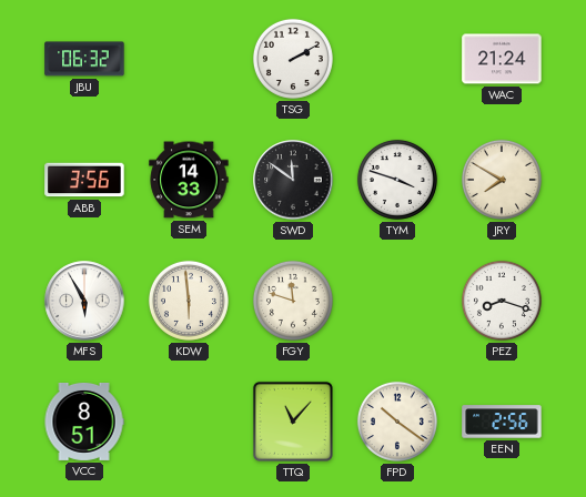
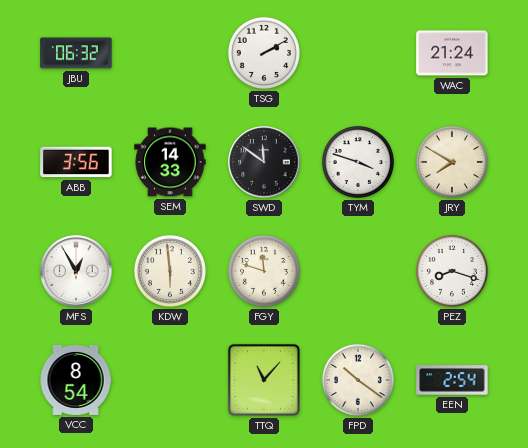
MFS: 5:55 -> 12:55
VCC: 8:51 -> 8:54
EEN: 2:56 -> 2:54
